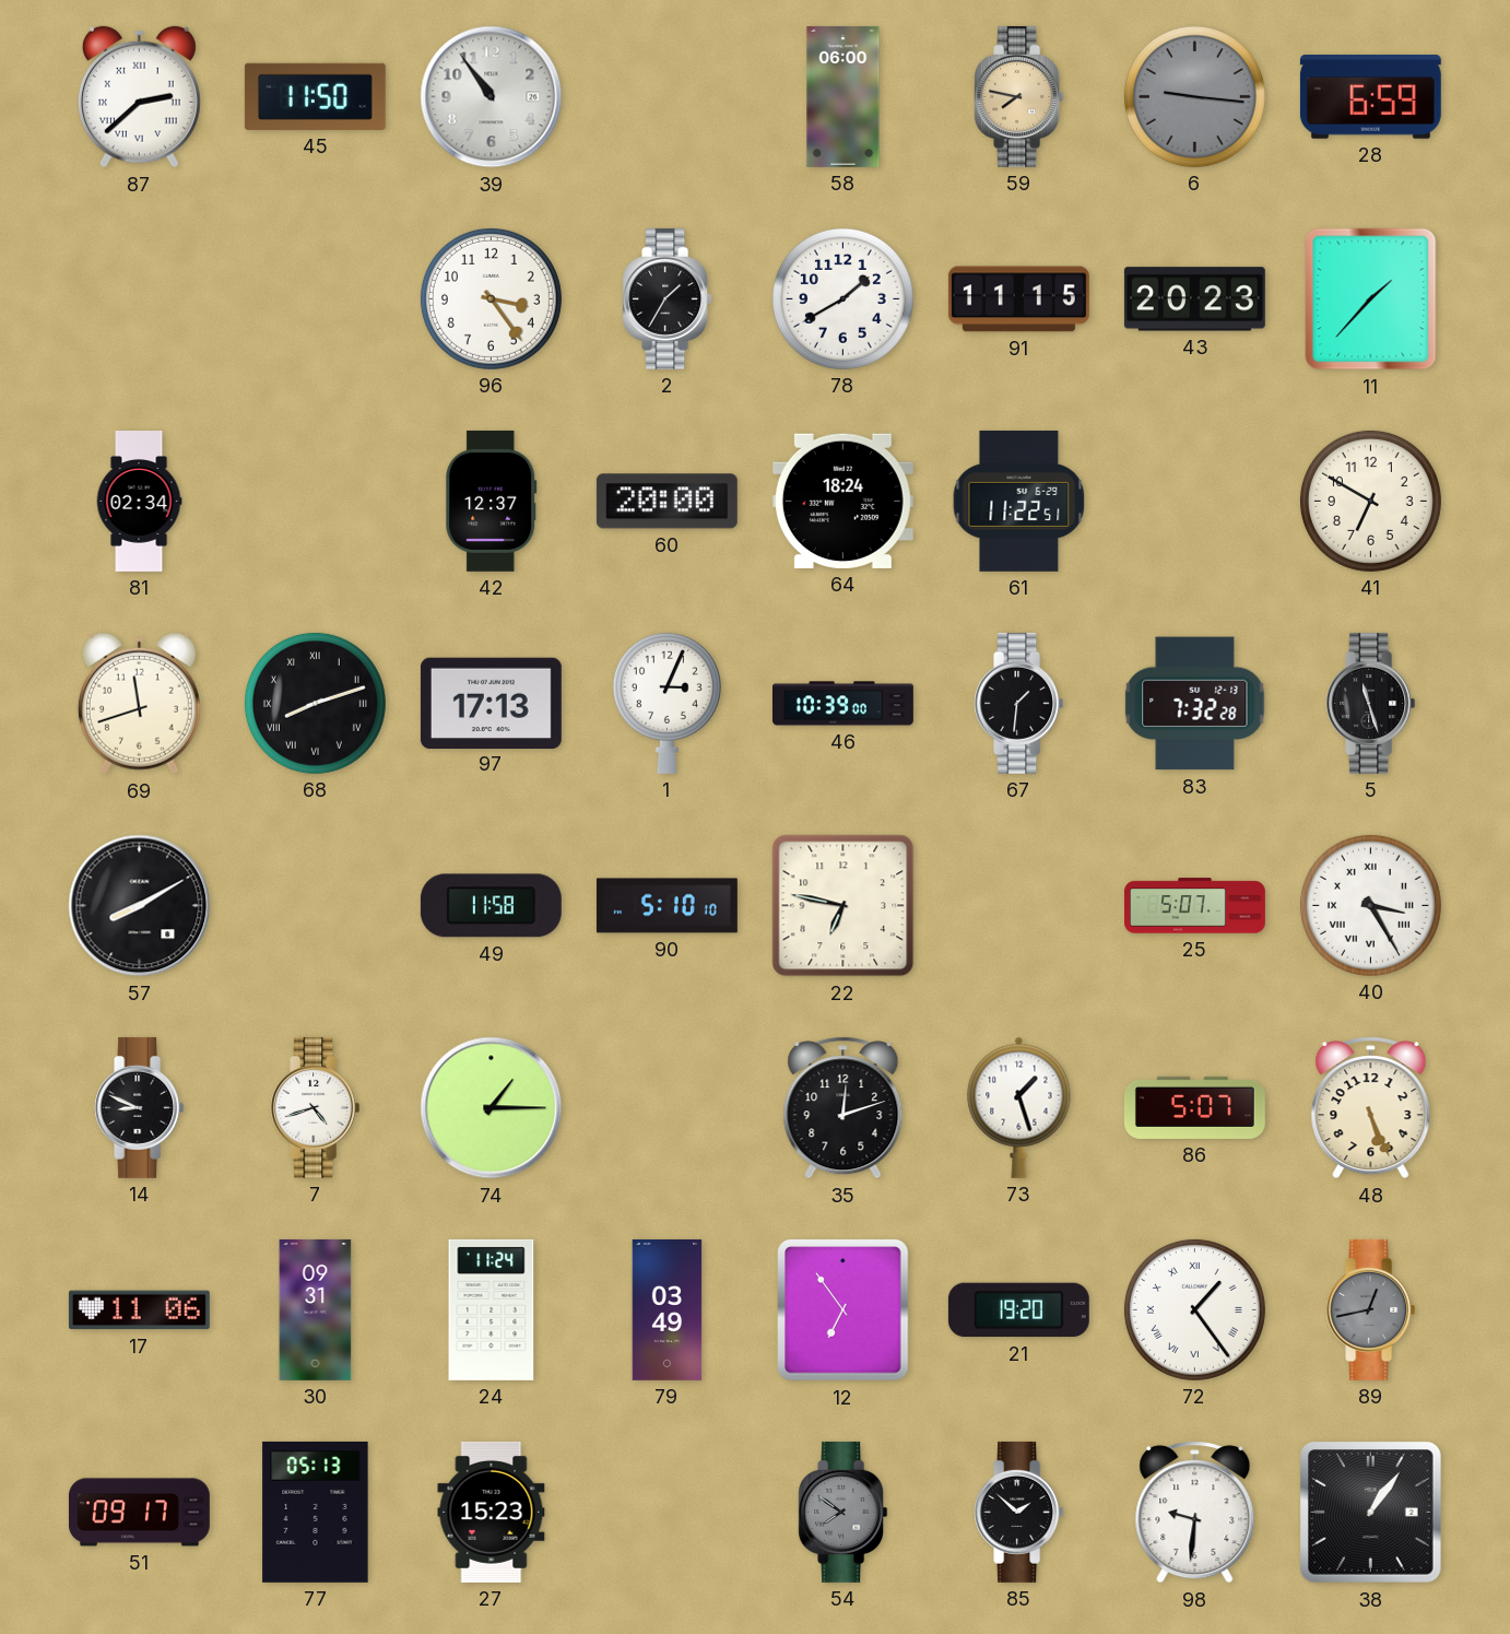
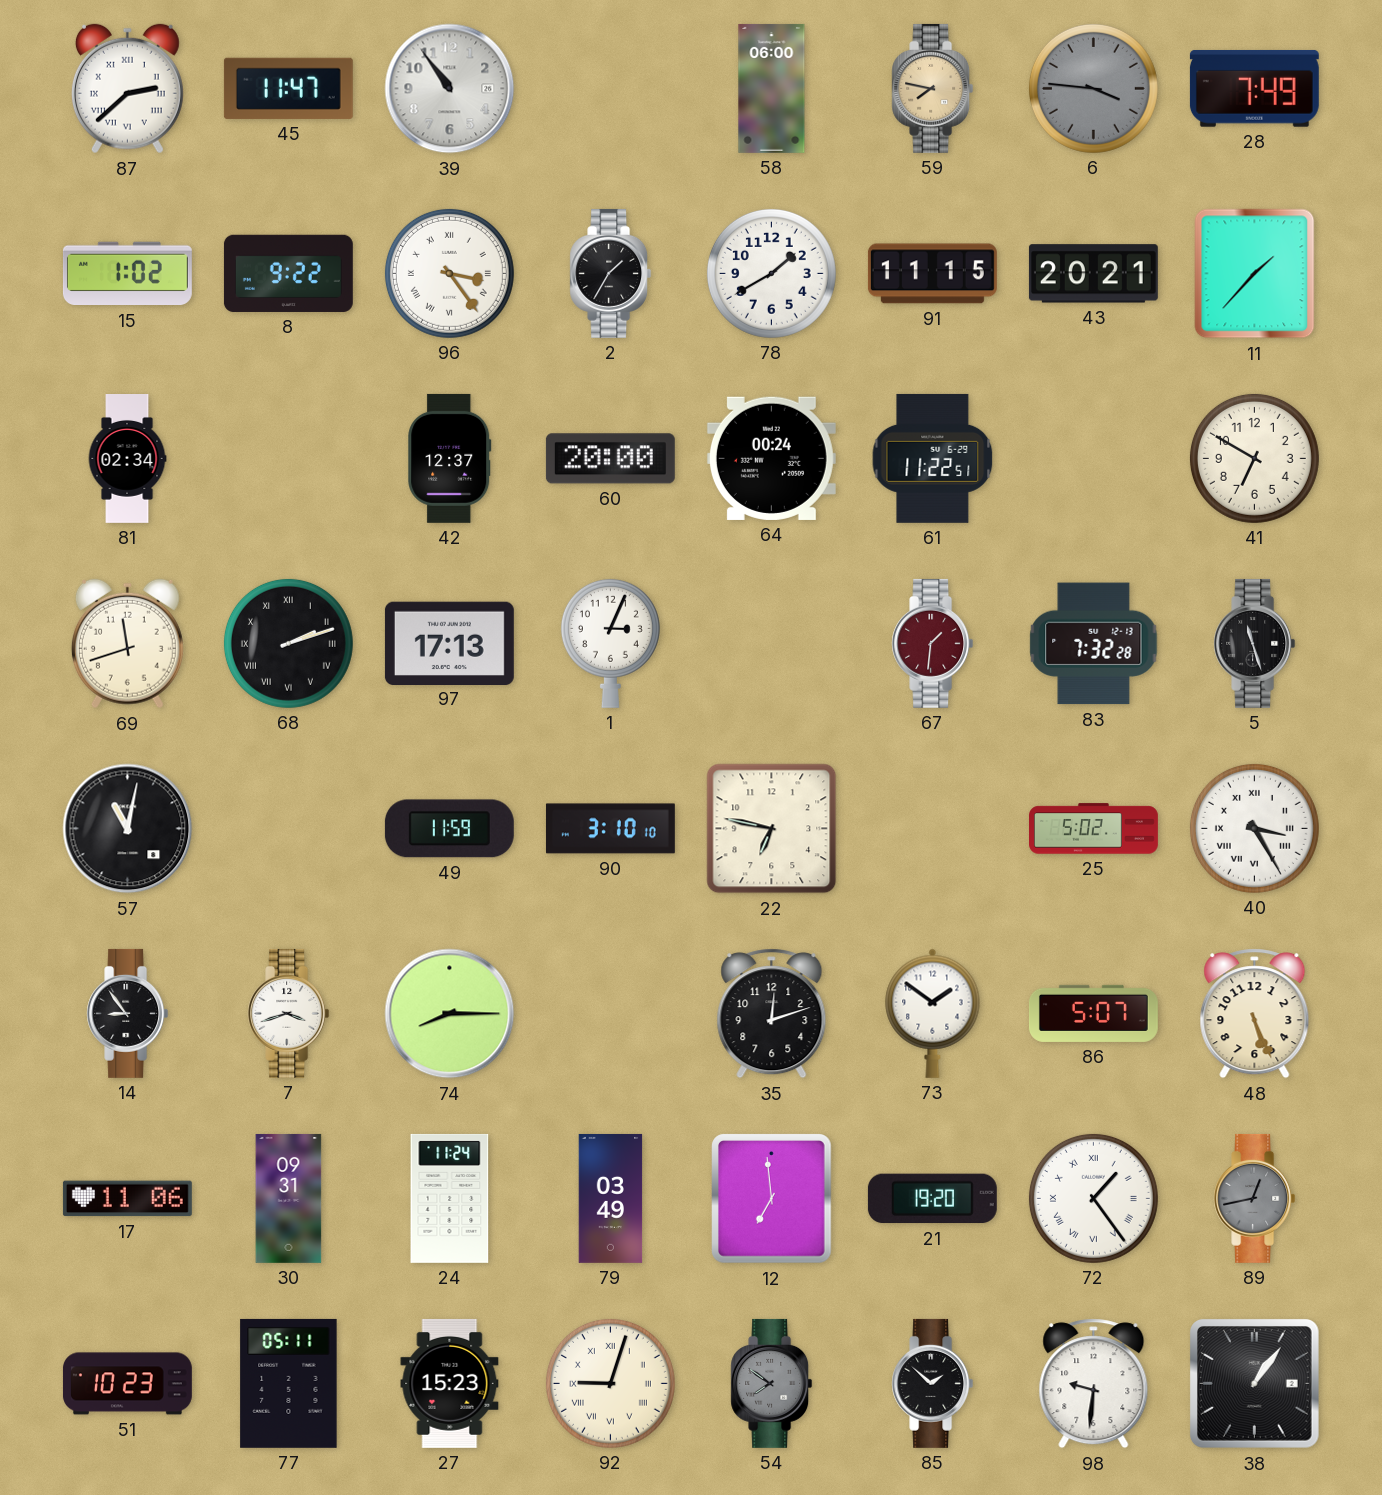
45: 11:50 -> 11:47
6: 9:16 -> 3:46
28: 6:59 -> 7:49
15: none -> 1:02
8: none -> 9:22
96 numerals: Arabic -> Roman
43: 20:23 -> 20:21
64: 18:24 -> 00:24
68: 8:12 -> 2:12
46: 10:39 -> none
67 dial: black -> burgundy
57: 8:10 -> 11:02
49: 11:58 -> 11:59
90: 5:10 -> 3:10
25: 5:07 -> 5:02
14: 8:49 -> 8:54
7: 4:42 -> 3:42
74: 1:15 -> 8:15
73: 1:27 -> 1:51
12: 6:54 -> 6:59
51: 09:17 -> 10:23
77: 05:13 -> 05:11
92: none -> 9:03
